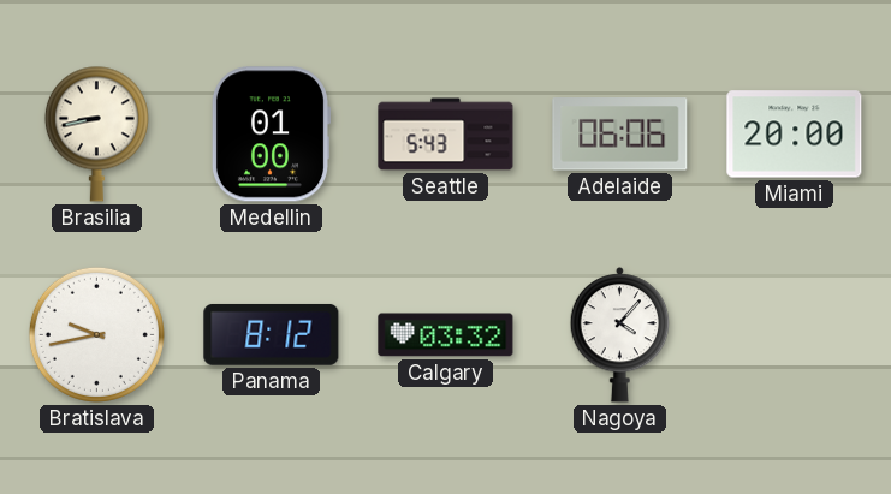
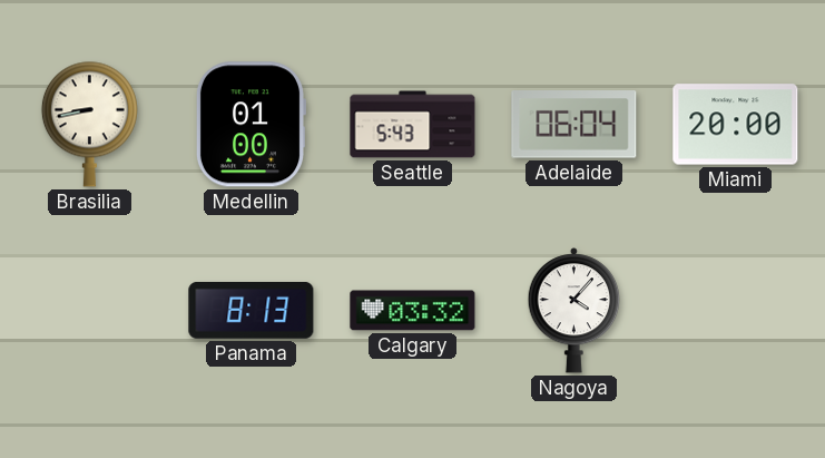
Adelaide: 06:06 -> 06:04
Bratislava: 9:43 -> none
Panama: 8:12 -> 8:13
